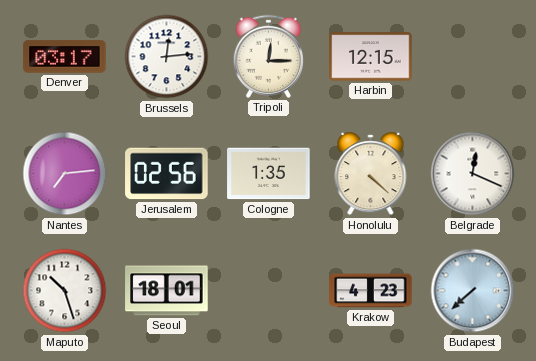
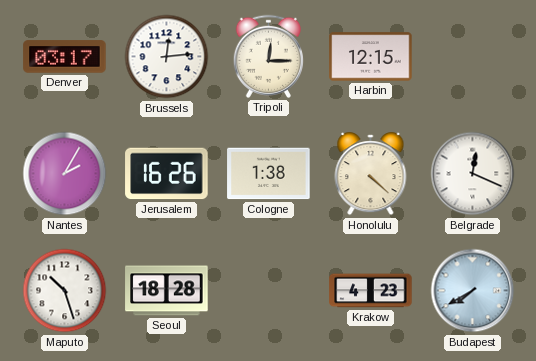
Nantes: 7:14 -> 2:05
Jerusalem: 02:56 -> 16:26
Cologne: 1:35 -> 1:38
Seoul: 18:01 -> 18:28
Budapest: 7:38 -> 7:40
